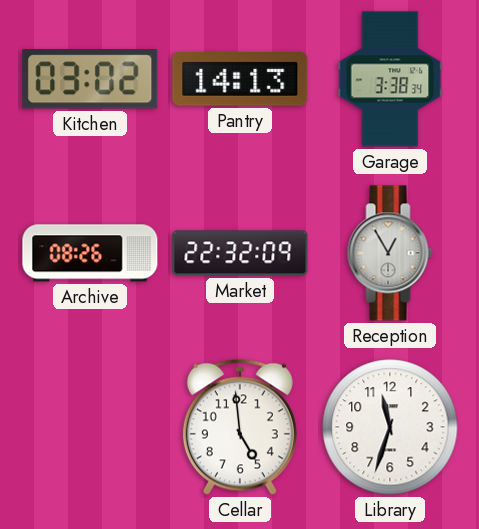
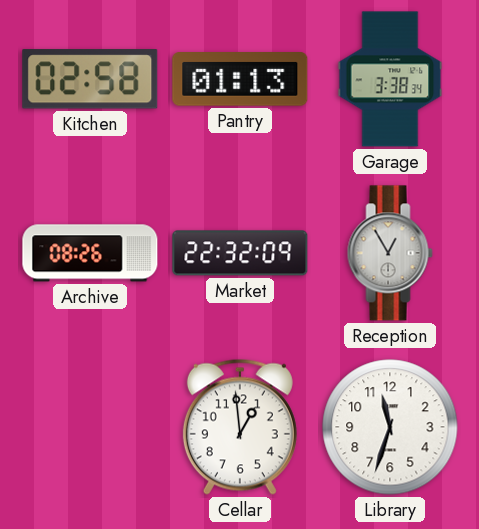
Kitchen: 03:02 -> 02:58
Pantry: 14:13 -> 01:13
Cellar: 4:59 -> 12:59
